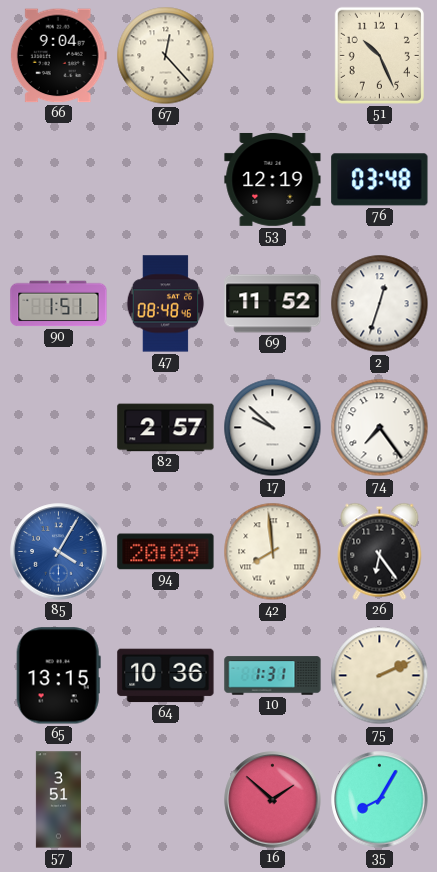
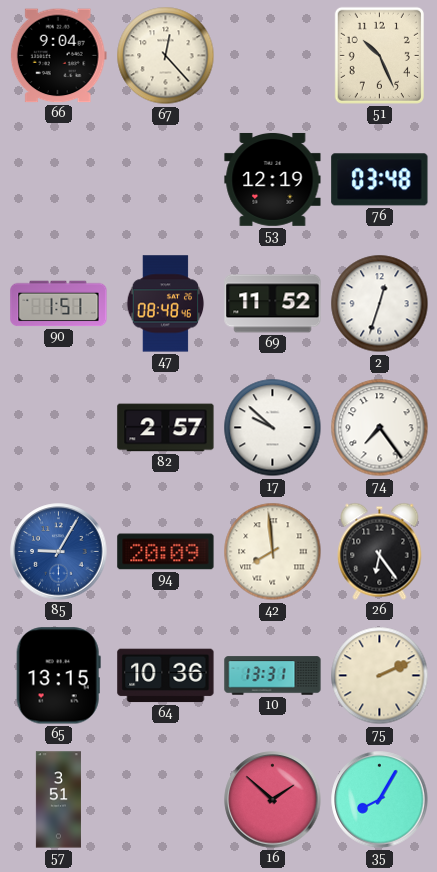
85: 4:05 -> 9:05
10: 1:31 -> 13:31
